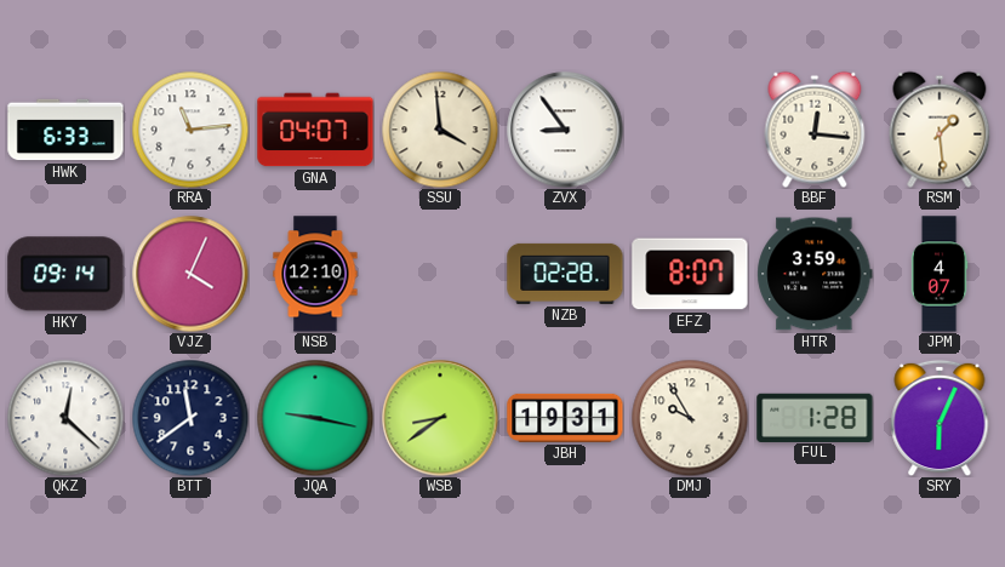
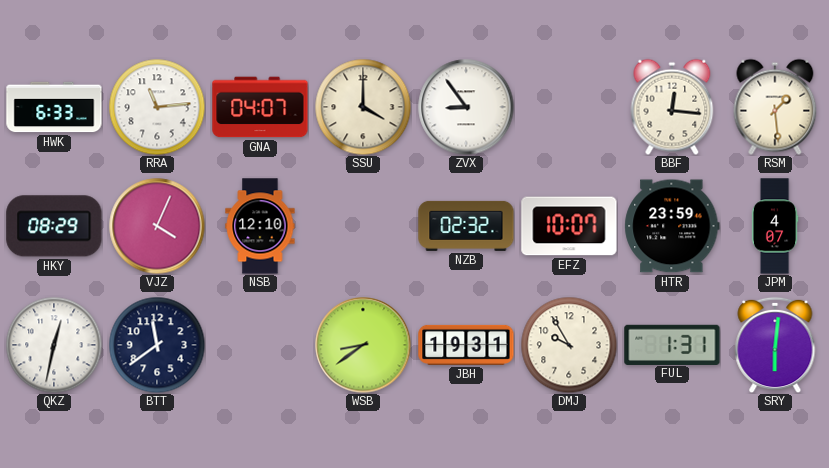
SSU: 3:59 -> 4:00
HKY: 09:14 -> 08:29
NZB: 02:28 -> 02:32
EFZ: 8:07 -> 10:07
HTR: 3:59 -> 23:59
QKZ: 12:22 -> 12:32
JQA: 9:17 -> none
FUL: 1:28 -> 1:31
SRY: 6:04 -> 6:01
